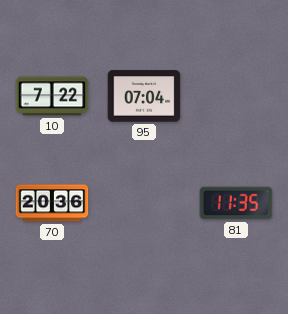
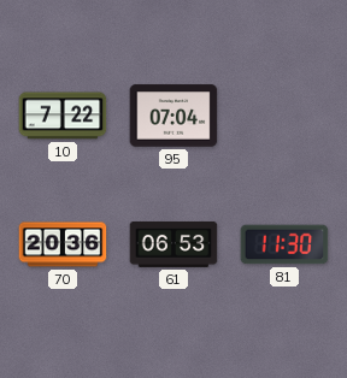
61: none -> 06:53
81: 11:35 -> 11:30
